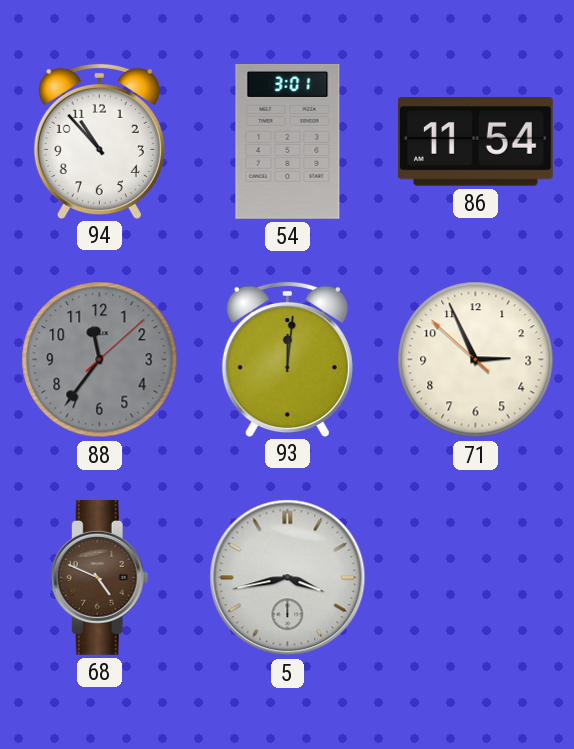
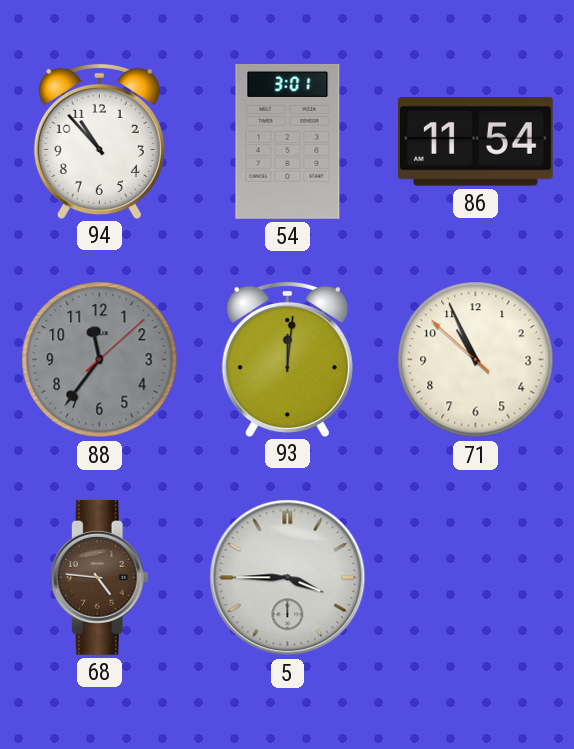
71: 2:55 -> 10:55
68: 4:49 -> 4:46
5: 3:43 -> 3:45
